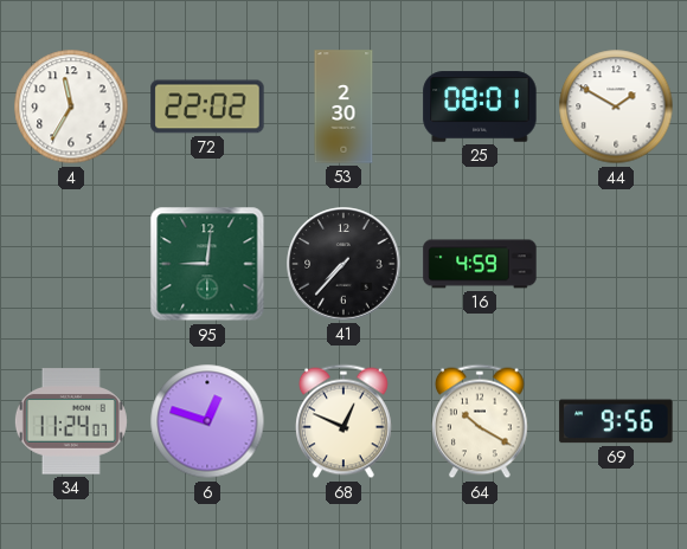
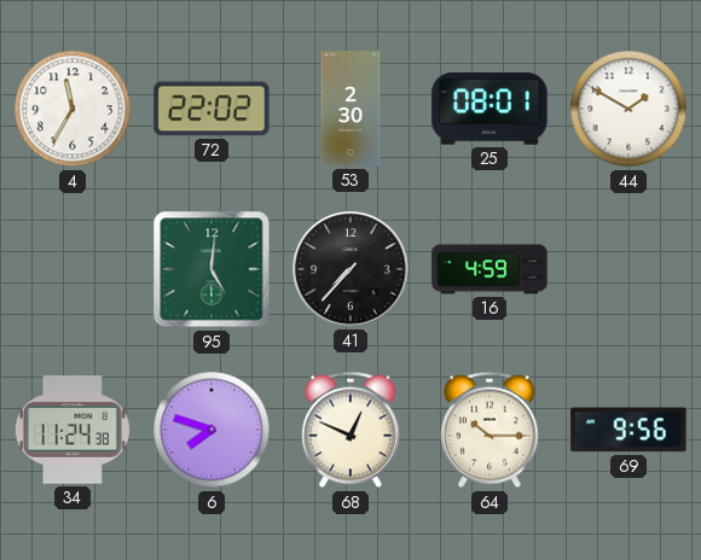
95: 9:01 -> 5:01
34: 11:24:07 -> 11:24:38
6: 12:48 -> 7:48
64: 10:20 -> 10:15
